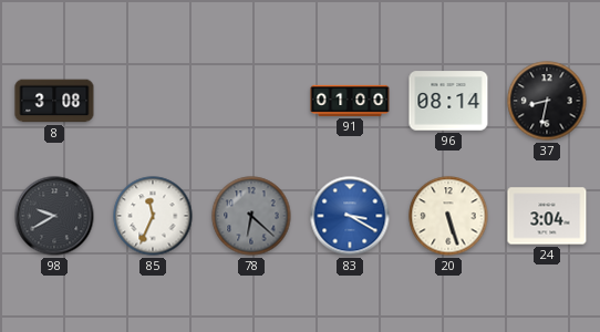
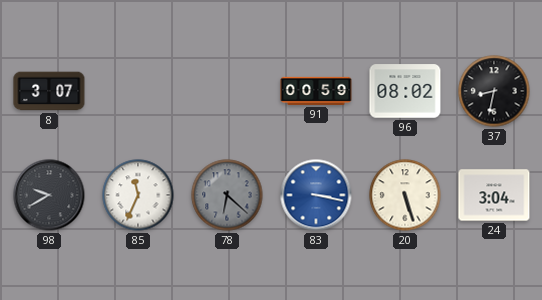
8: 3:08 -> 3:07
91: 01:00 -> 00:59
96: 08:14 -> 08:02
83: 3:20 -> 3:17
